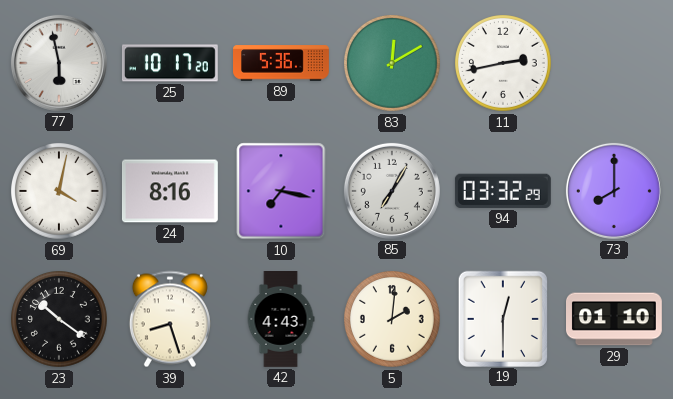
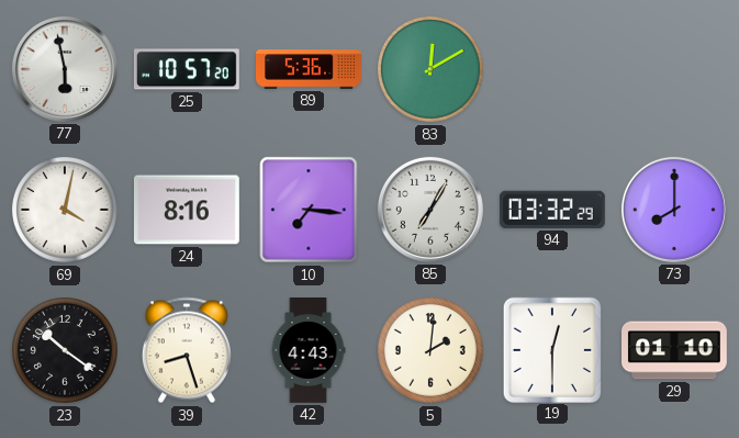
25: 10:17 -> 10:57
11: 2:43 -> none
10: 7:17 -> 7:16
